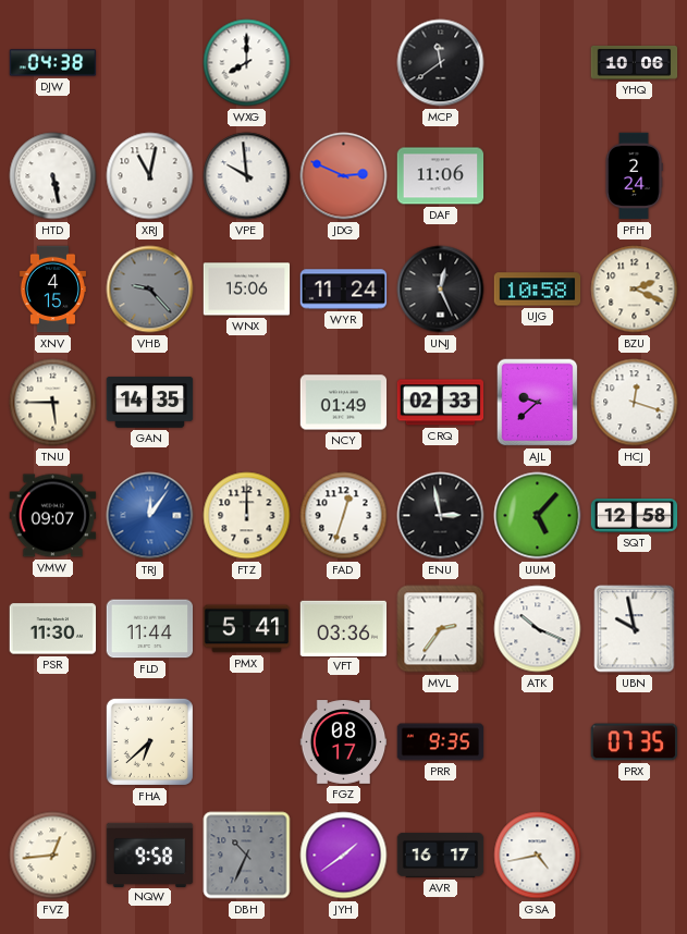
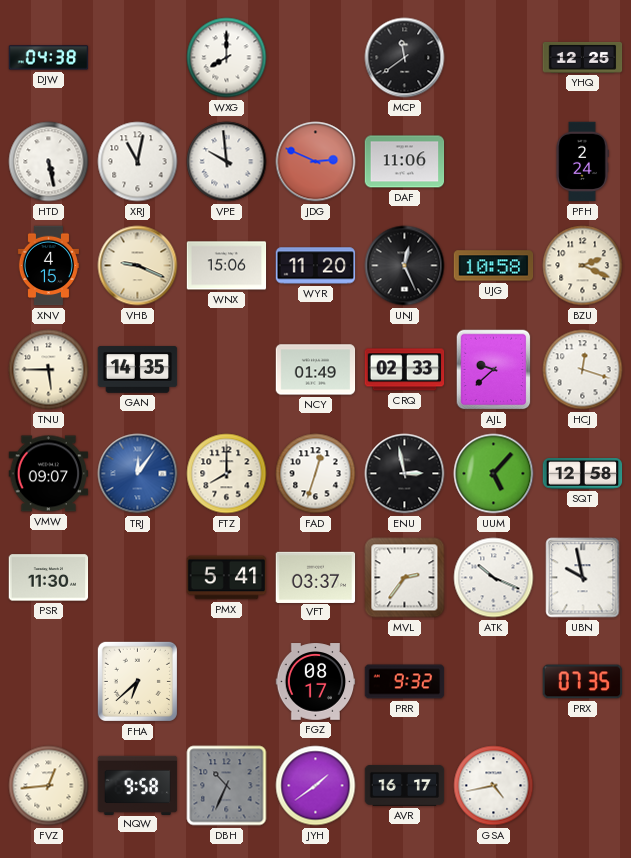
YHQ: 10:06 -> 12:25
VHB: 9:23 -> 9:19
VHB dial: grey -> cream
WYR: 11:24 -> 11:20
FTZ: 12:00 -> 8:00
FLD: 11:44 -> none
VFT: 03:36 -> 03:37
PRR: 9:35 -> 9:32
